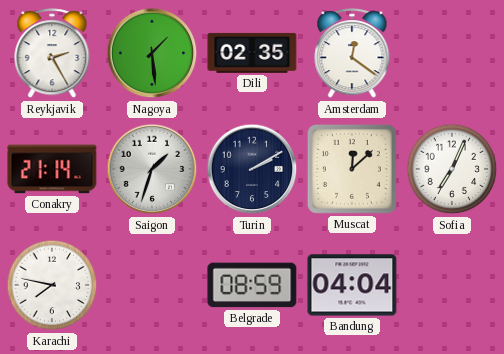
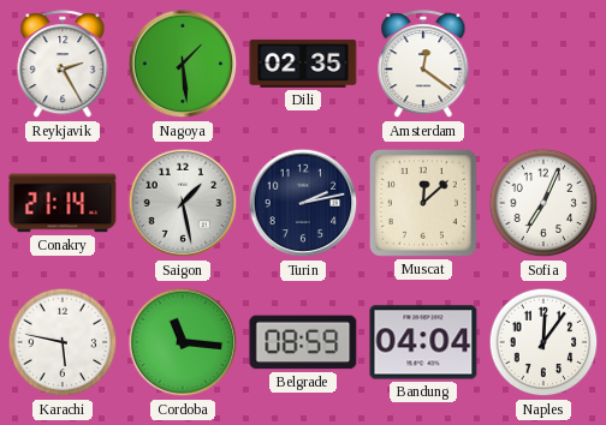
Saigon: 1:33 -> 1:28
Turin: 2:10 -> 2:13
Karachi: 7:47 -> 5:47
Cordoba: none -> 11:16
Naples: none -> 12:06
